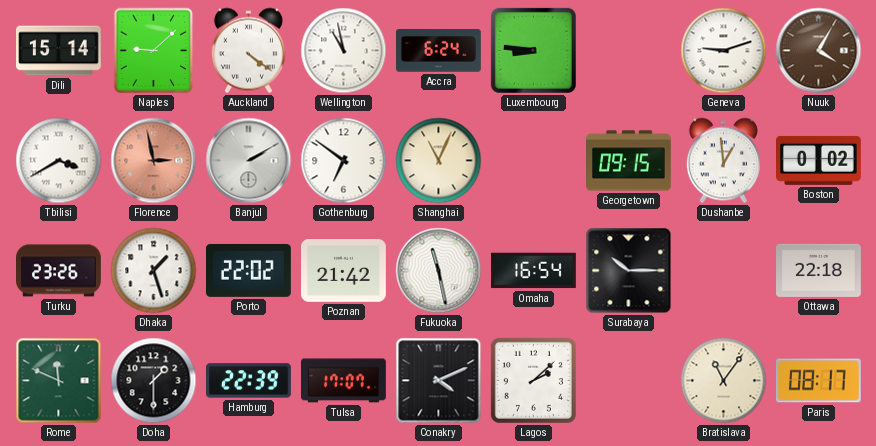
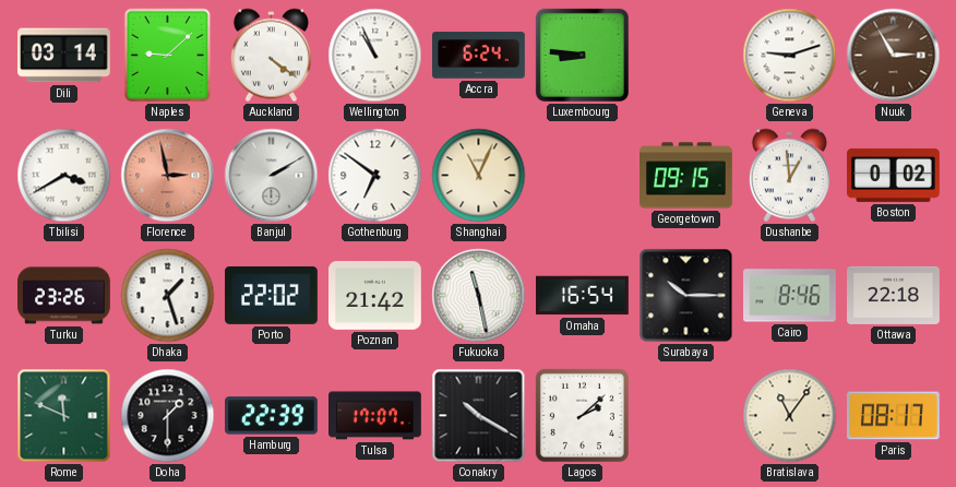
Dili: 15:14 -> 03:14
Wellington: 10:58 -> 10:56
Nuuk: 4:05 -> 2:55
Cairo: none -> 8:46
Conakry: 4:11 -> 10:20
